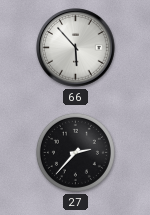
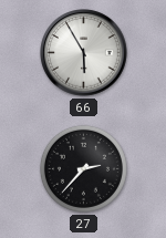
66: 5:53 -> 5:55
